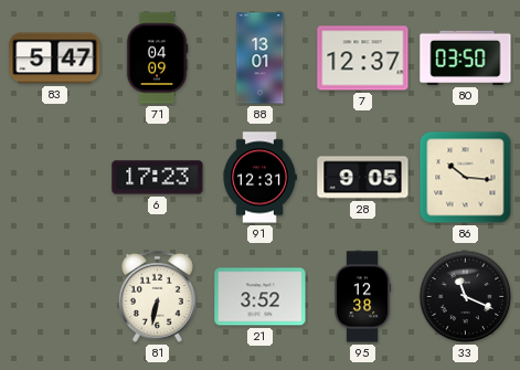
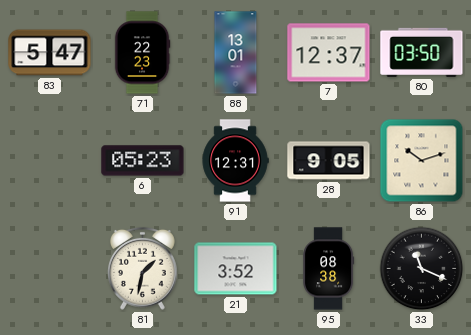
71: 04:09 -> 22:23
6: 17:23 -> 05:23
86: 10:16 -> 10:12
81: 6:32 -> 1:32
95: 12:38 -> 08:38
